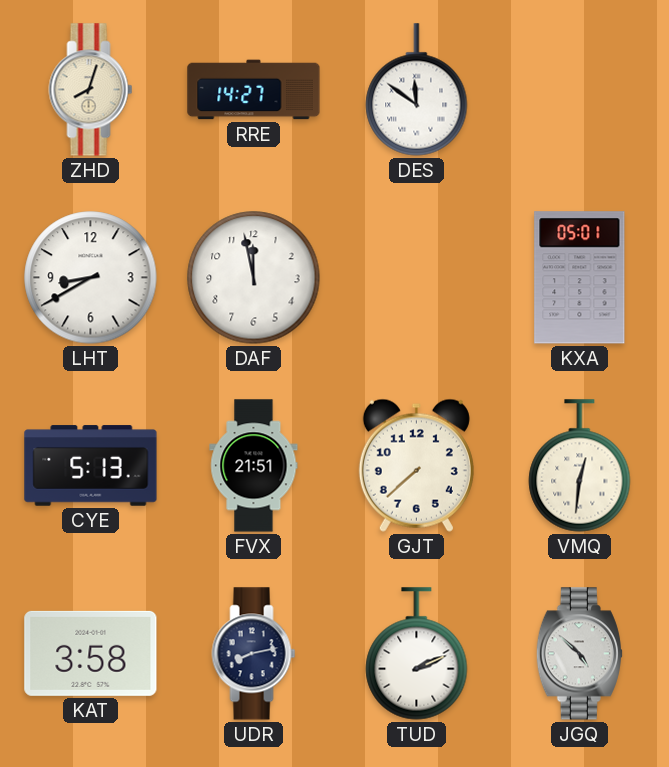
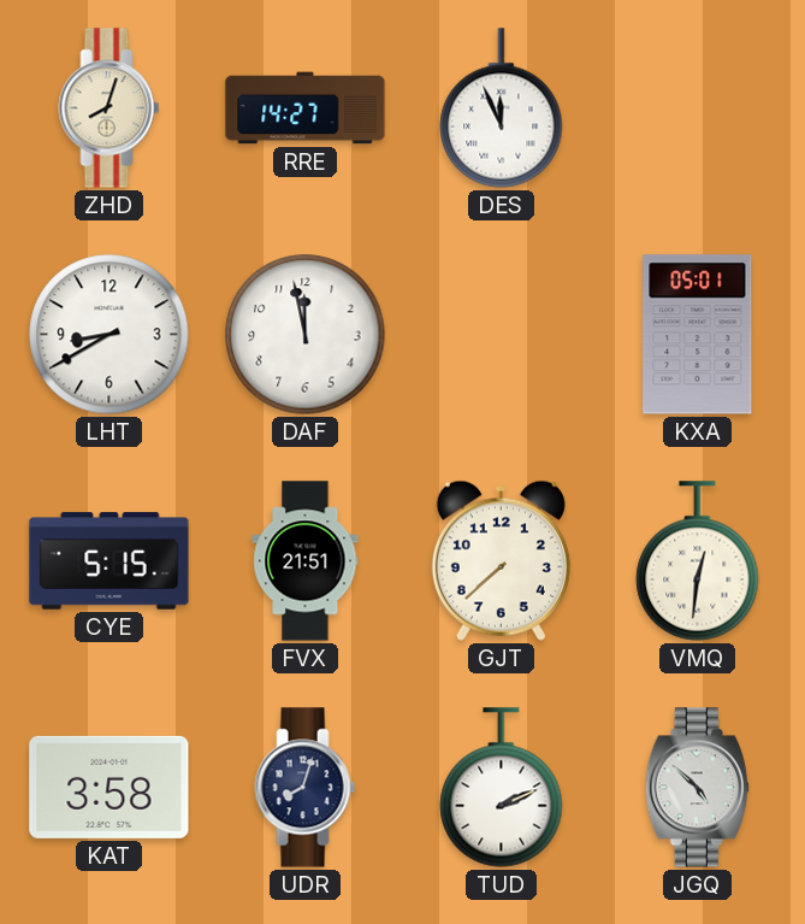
DES: 11:51 -> 11:56
CYE: 5:13 -> 5:15
UDR: 8:13 -> 8:03
